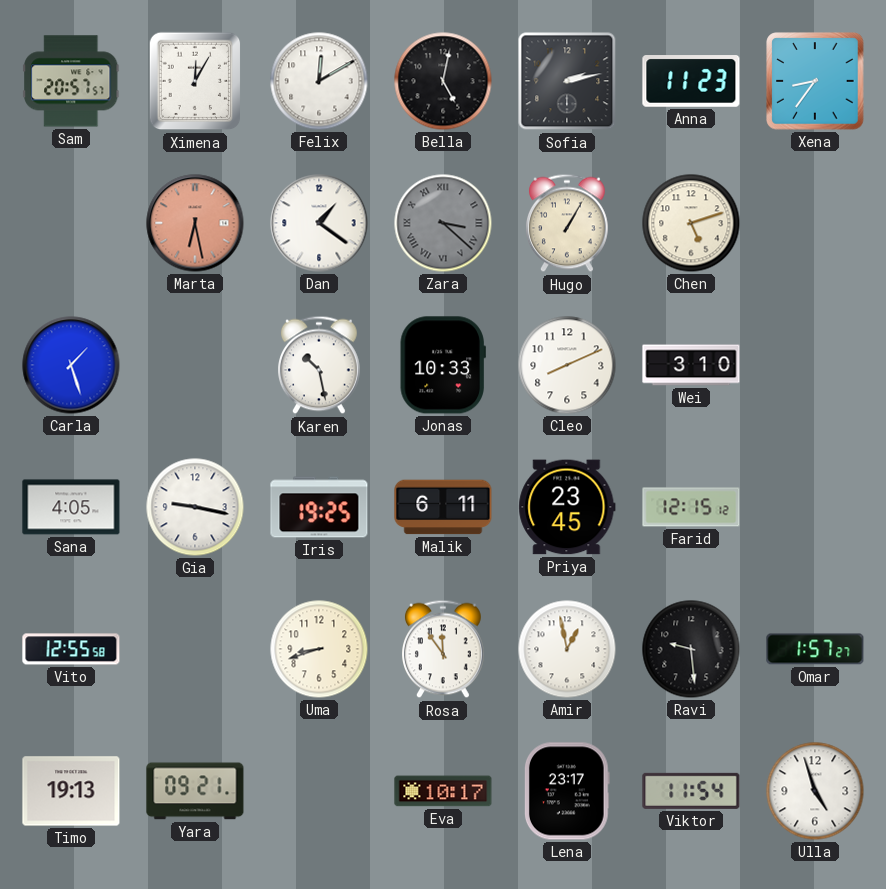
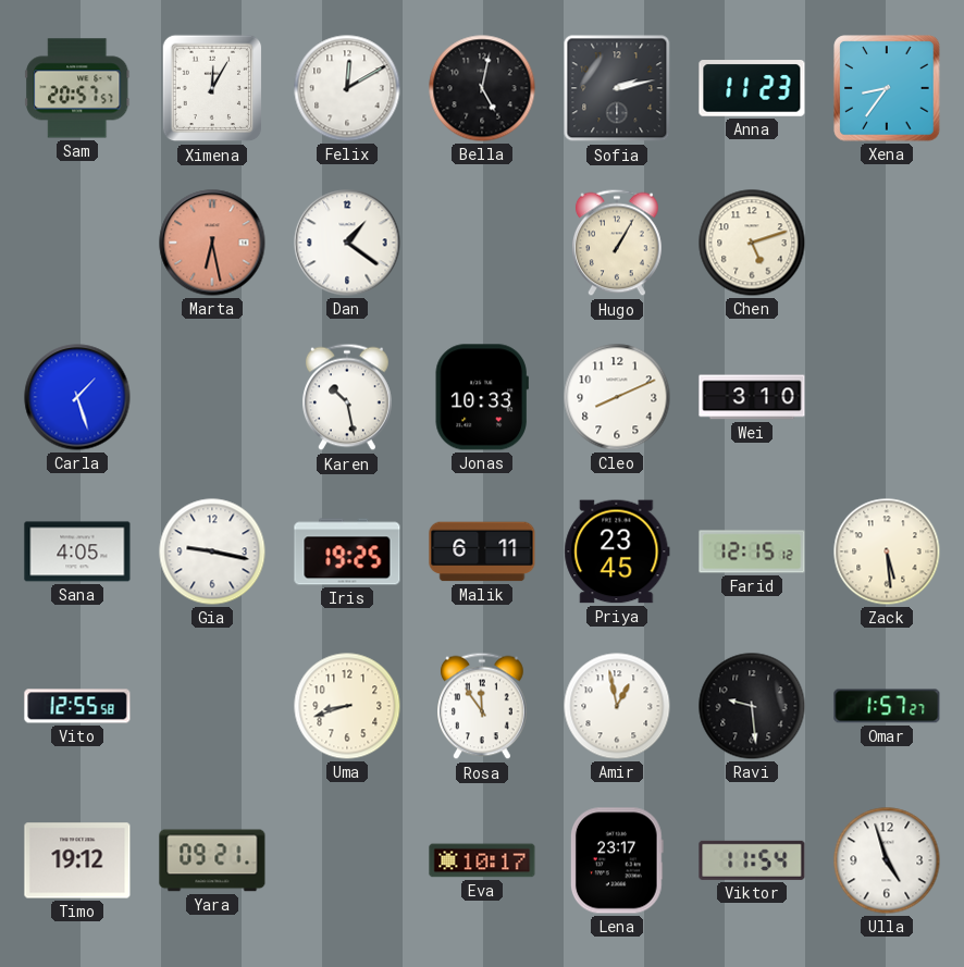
Zara: 3:22 -> none
Zack: none -> 5:29
Timo: 19:13 -> 19:12
